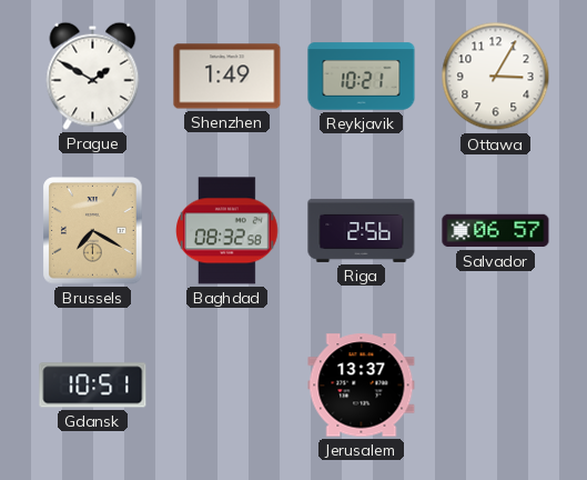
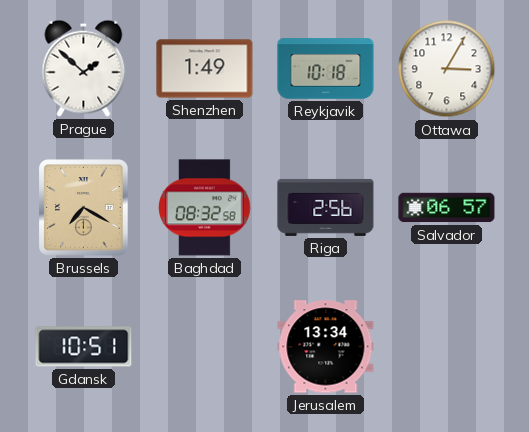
Prague: 1:50 -> 1:52
Reykjavik: 10:21 -> 10:18
Jerusalem: 13:37 -> 13:34
